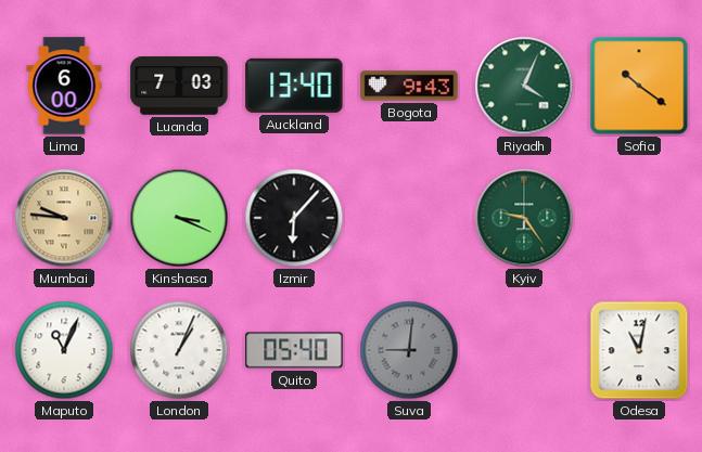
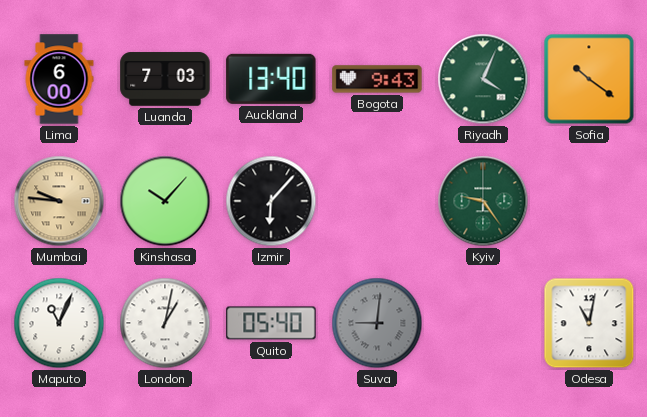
Kinshasa: 3:19 -> 10:07
London: 1:04 -> 1:02
